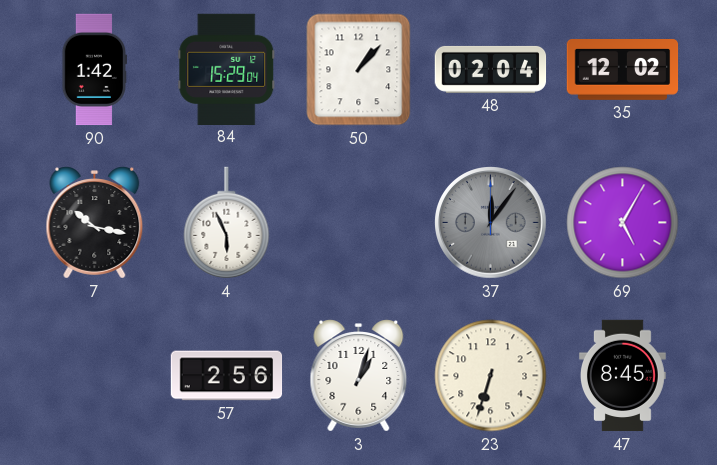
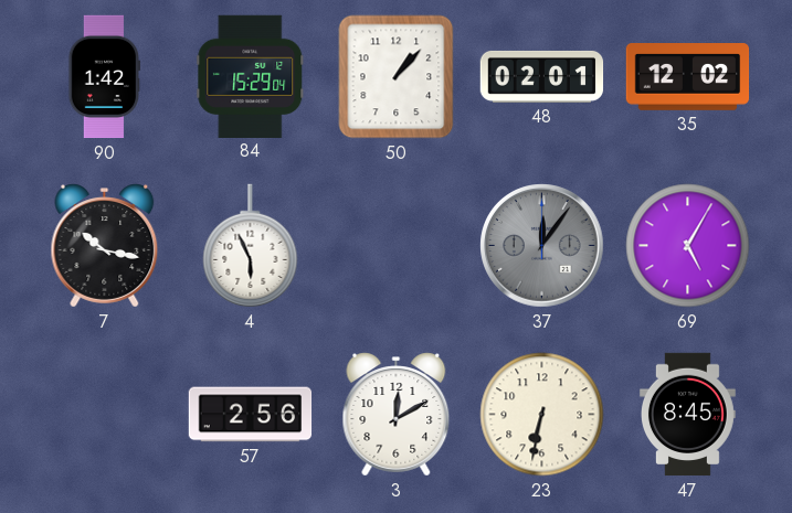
48: 02:04 -> 02:01
3: 1:03 -> 12:10
23: 6:33 -> 6:32
